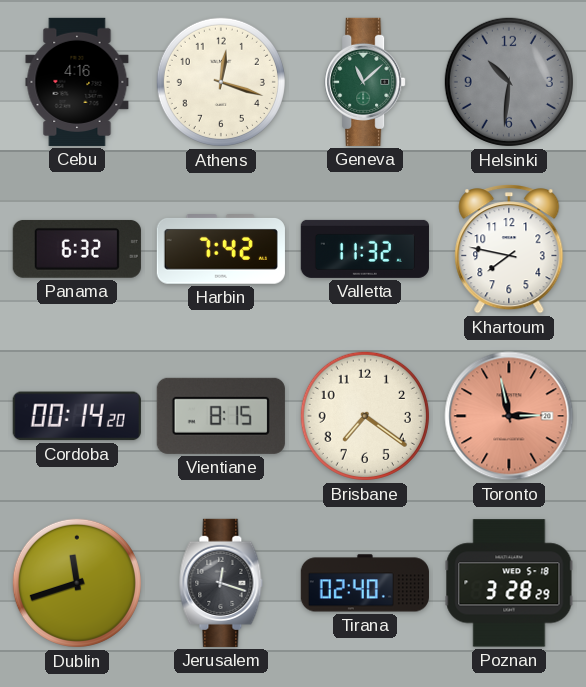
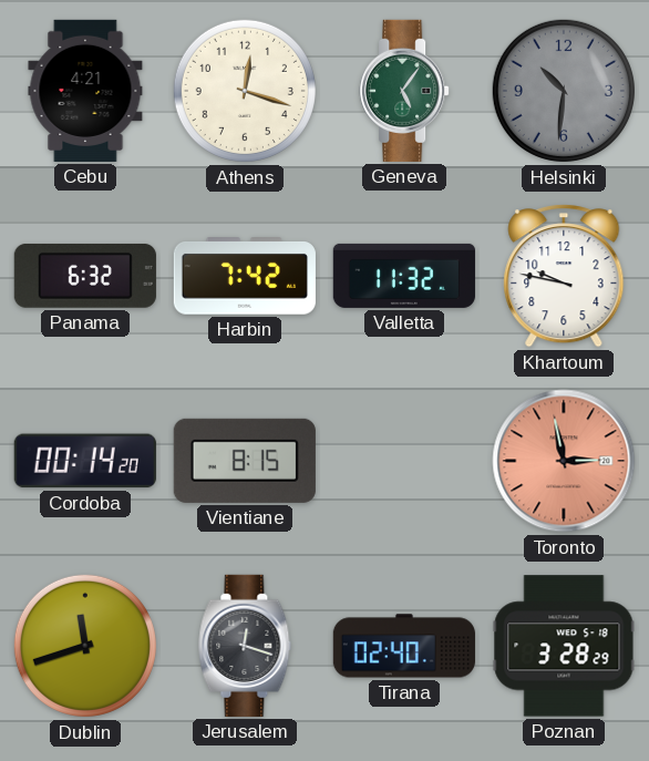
Cebu: 4:16 -> 4:21
Geneva: 11:08 -> 5:06
Khartoum: 7:47 -> 9:47
Brisbane: 7:21 -> none
